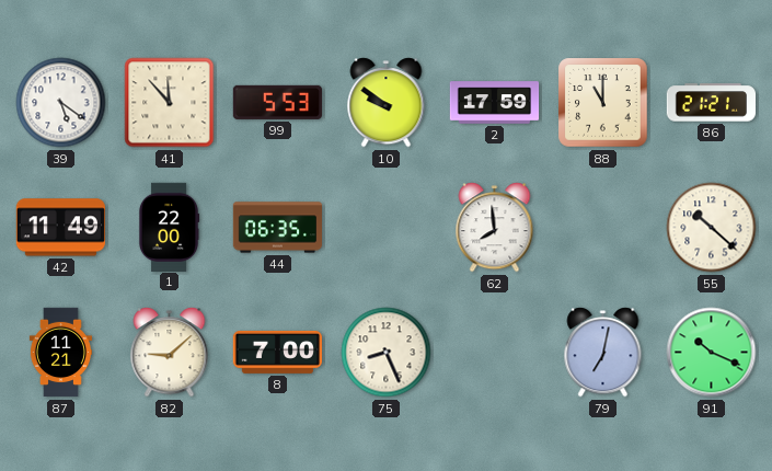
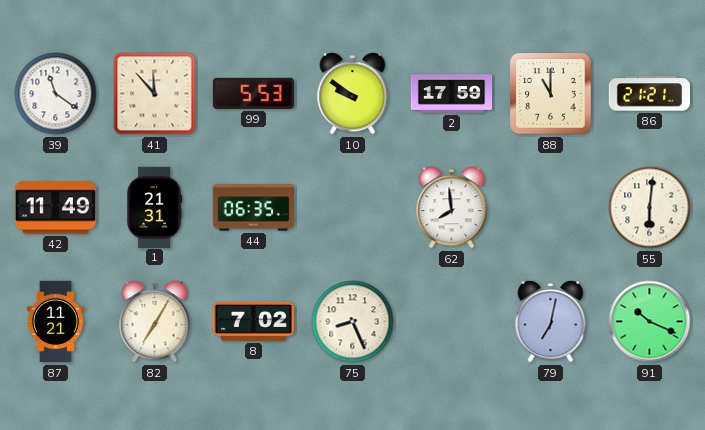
39: 5:21 -> 11:21
1: 22:00 -> 21:31
55: 10:22 -> 6:01
82: 9:08 -> 7:05
8: 7:00 -> 7:02
